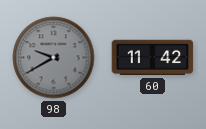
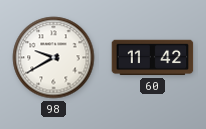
98 dial: grey -> white
